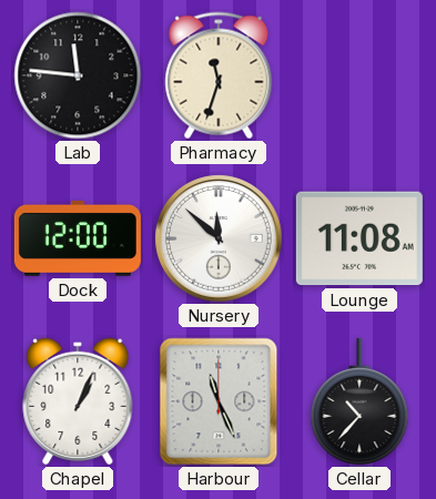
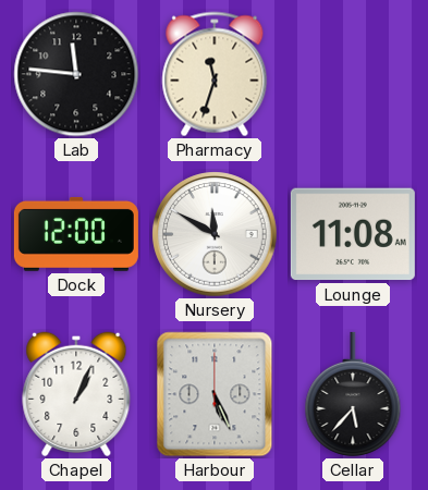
Nursery: 11:52 -> 11:50
Harbour: 11:26 -> 5:26
Cellar: 10:37 -> 5:37
